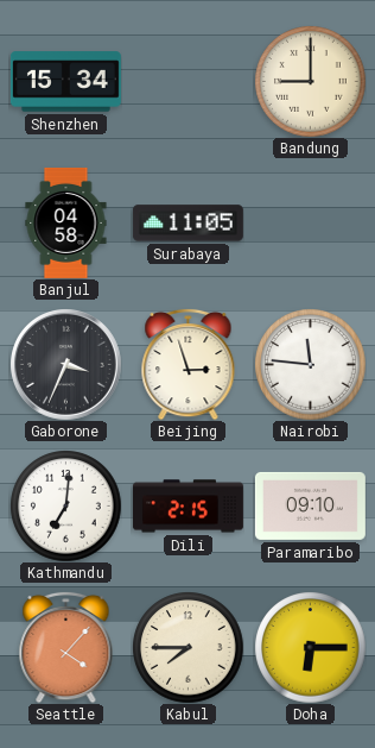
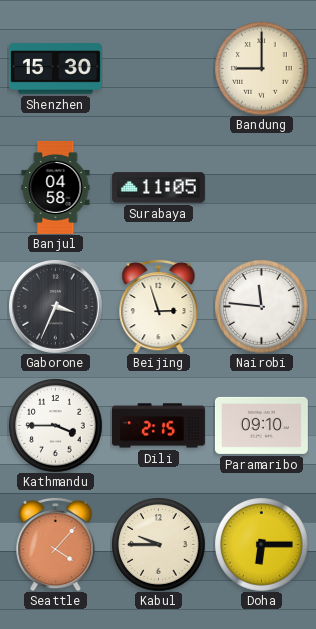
Shenzhen: 15:34 -> 15:30
Kathmandu: 7:01 -> 3:45
Kabul: 7:45 -> 9:45
